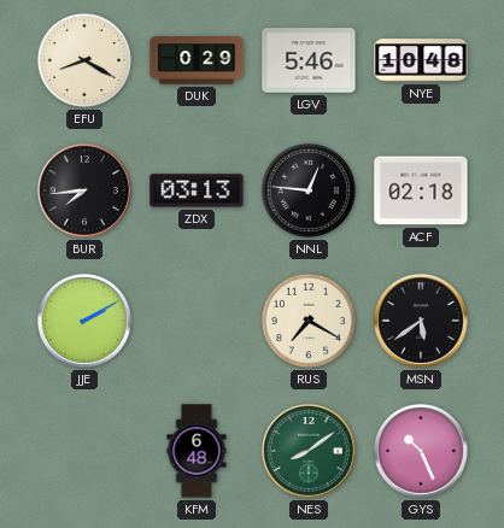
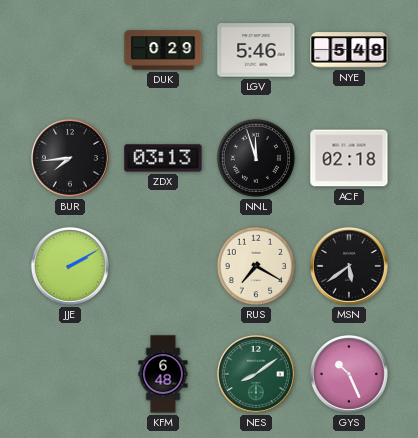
EFU: 8:20 -> none
NYE: 10:48 -> 5:48
NNL: 12:46 -> 11:57
